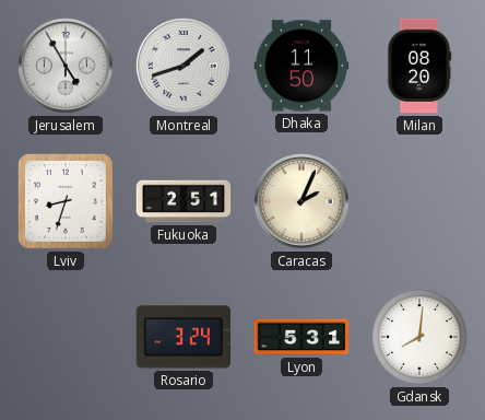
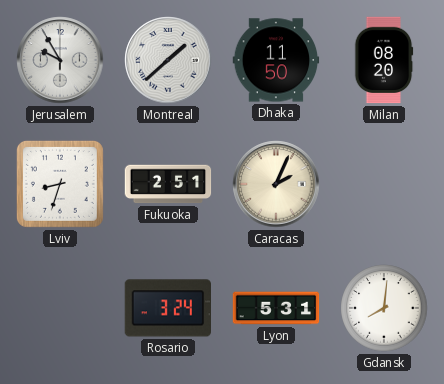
Jerusalem: 4:55 -> 9:55
Montreal: 1:42 -> 1:38
